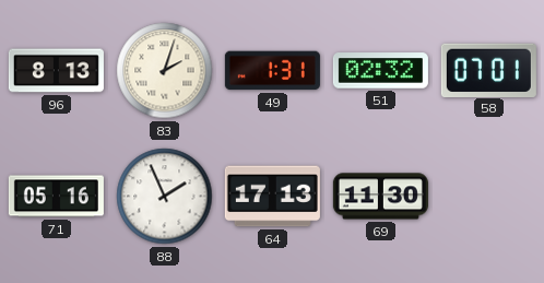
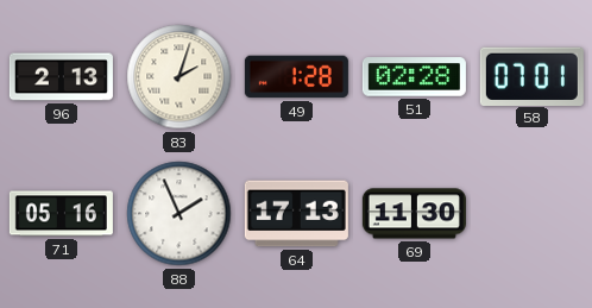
96: 8:13 -> 2:13
49: 1:31 -> 1:28
51: 02:32 -> 02:28
